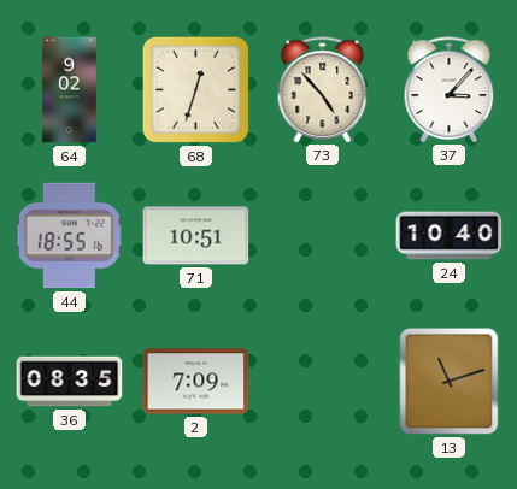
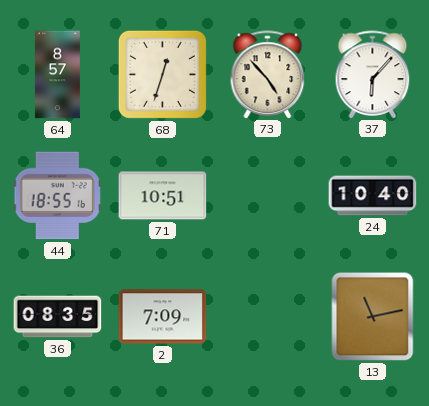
64: 9:02 -> 8:57
37: 3:07 -> 6:07
13: 11:12 -> 11:13
